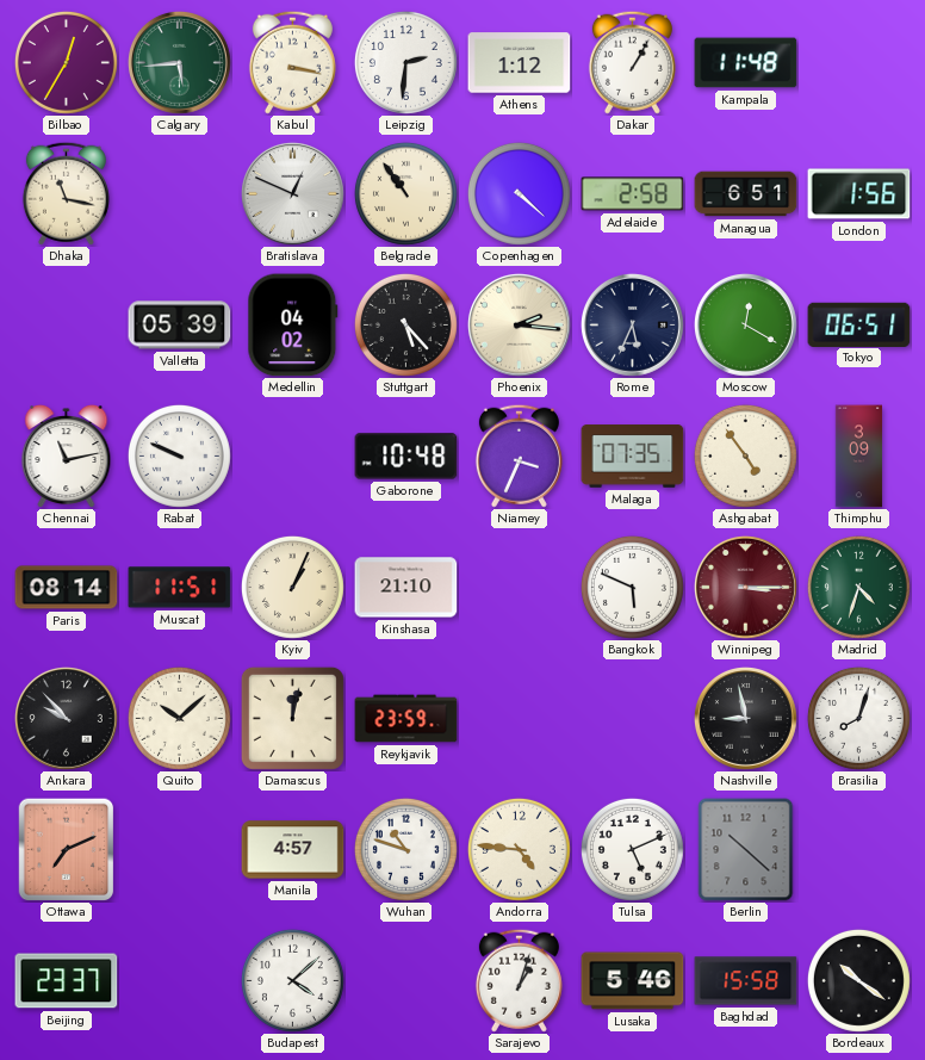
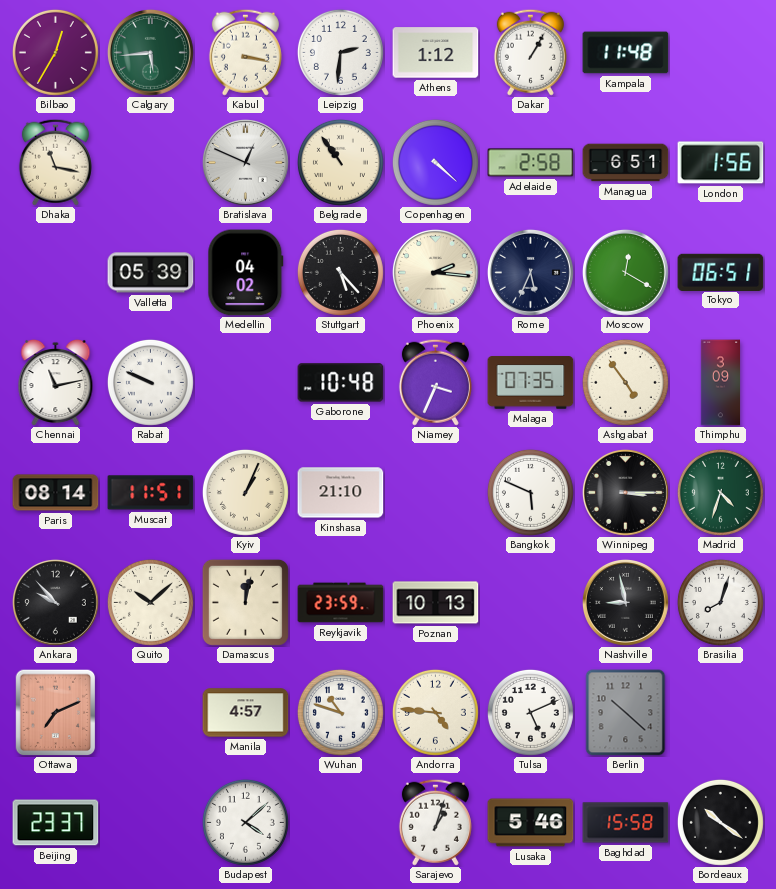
Winnipeg dial: burgundy -> black
Poznan: none -> 10:13
